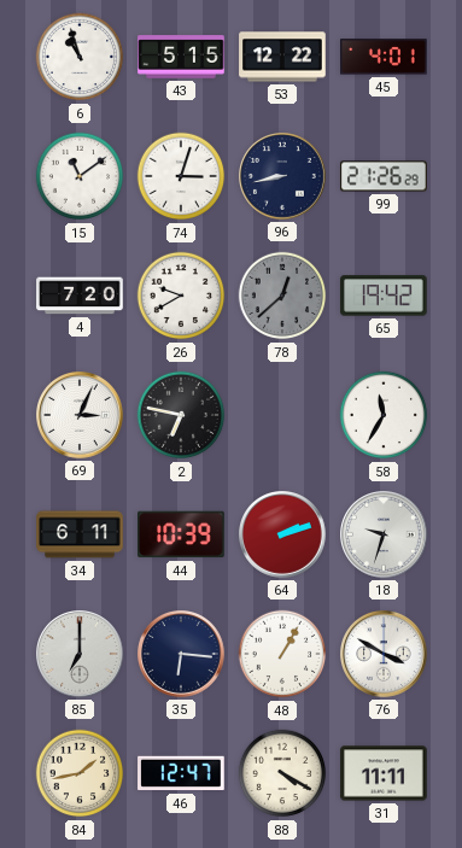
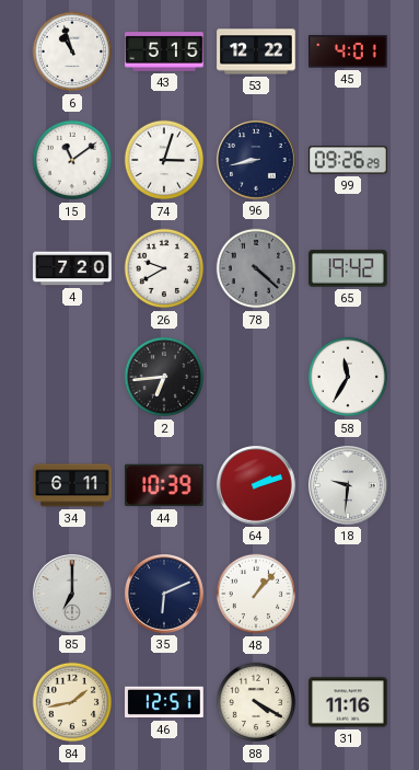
99: 21:26 -> 09:26
78: 12:38 -> 4:22
69: 3:04 -> none
2: 6:47 -> 6:44
18: 9:33 -> 9:31
35: 6:16 -> 6:11
48: 1:05 -> 1:07
76: 3:50 -> none
46: 12:47 -> 12:51
31: 11:11 -> 11:16
